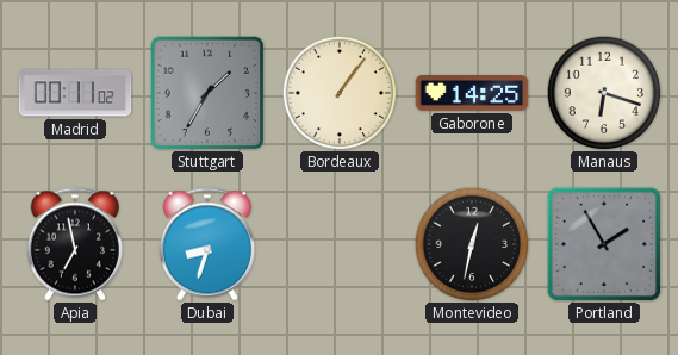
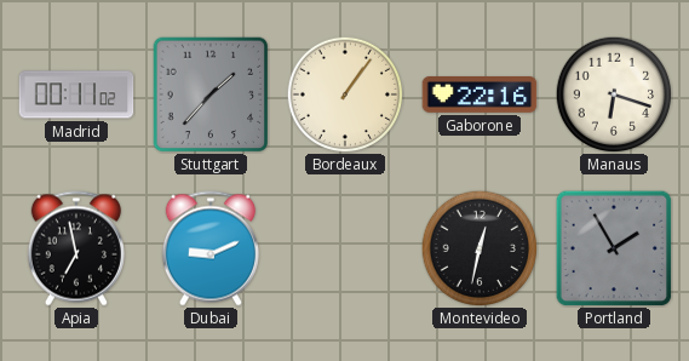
Stuttgart: 1:35 -> 1:37
Gaborone: 14:25 -> 22:16
Dubai: 8:33 -> 9:11
